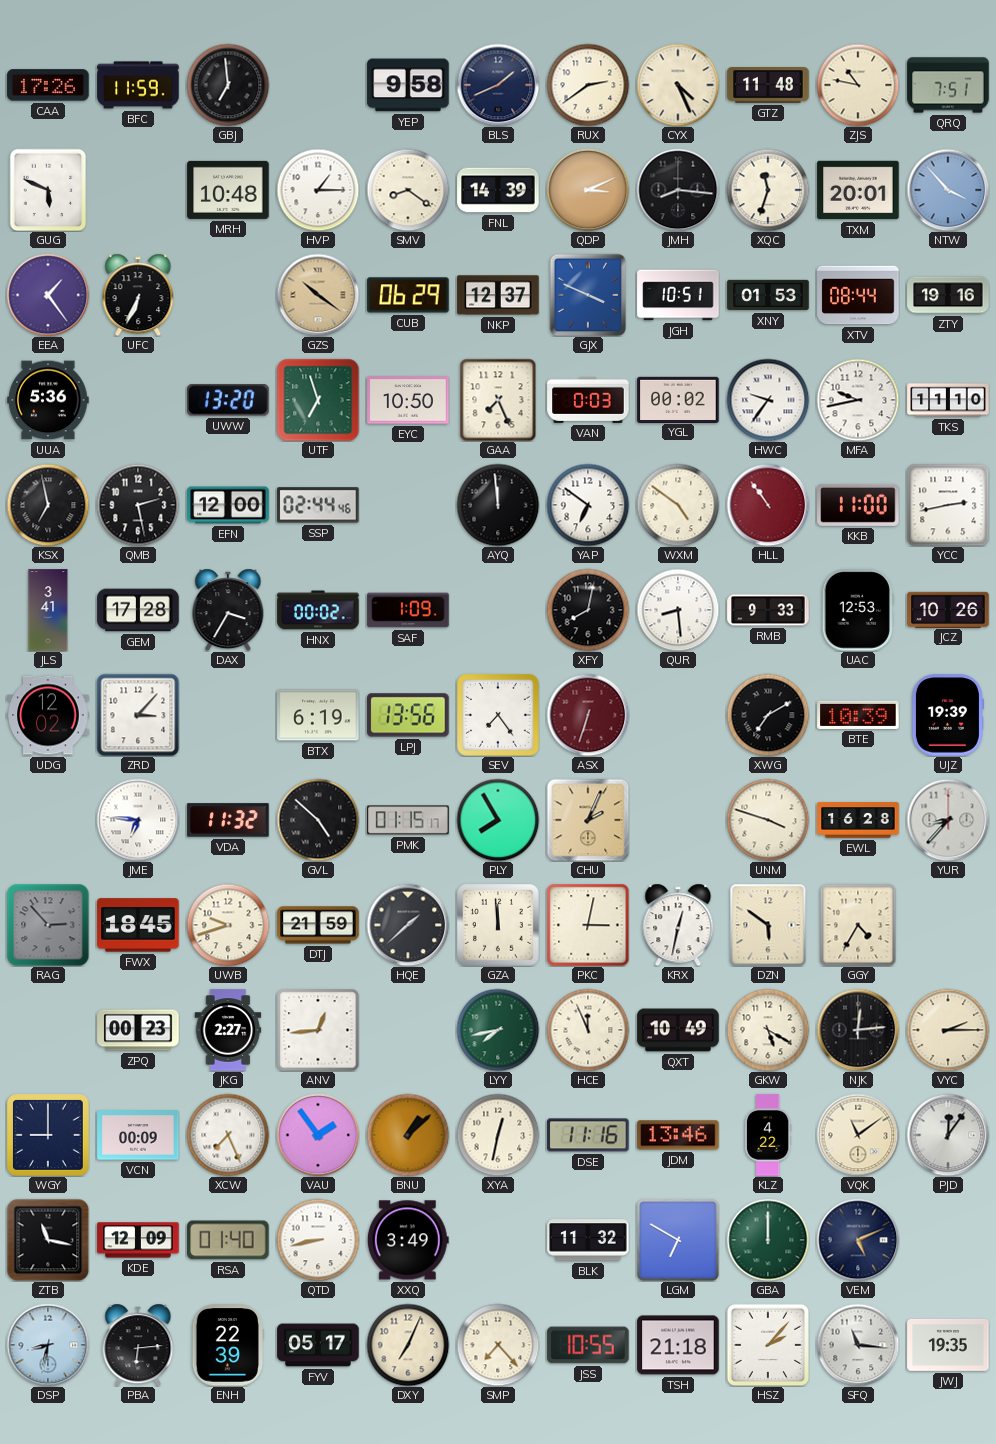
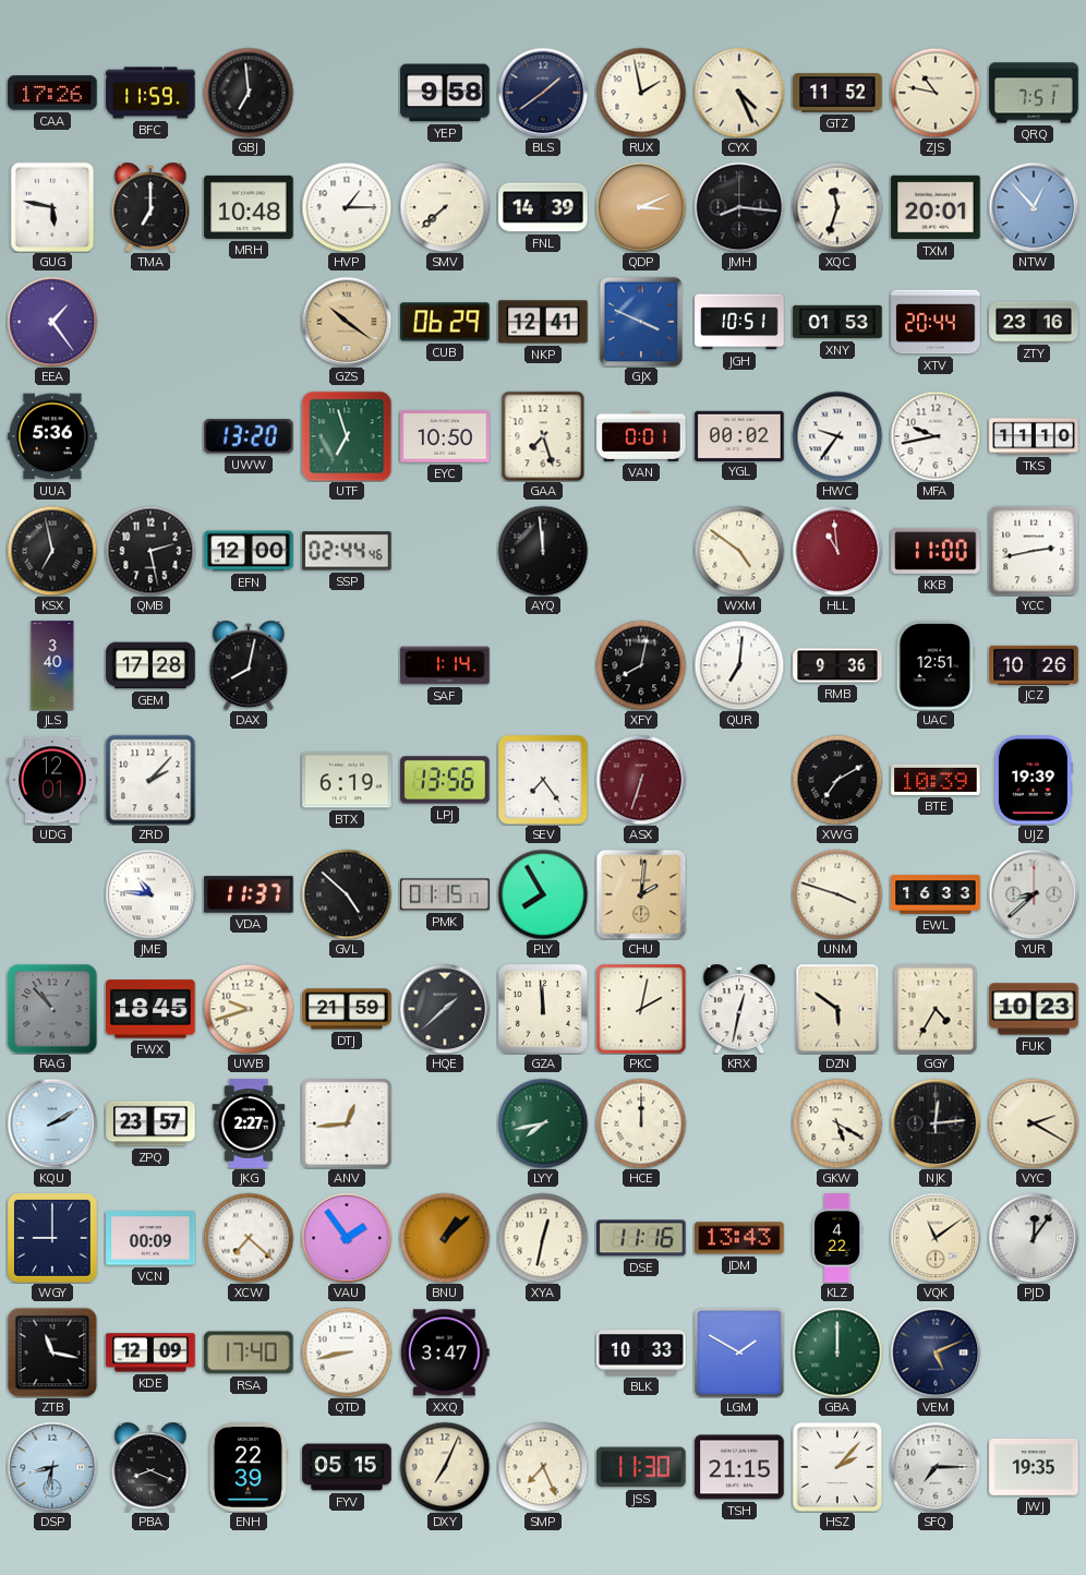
BLS: 1:41 -> 1:39
RUX: 2:39 -> 1:58
GTZ: 11:48 -> 11:52
GUG: 5:49 -> 5:47
TMA: none -> 7:00
SMV: 8:21 -> 7:38
NTW: 3:53 -> 12:53
UFC: 6:34 -> none
NKP: 12:37 -> 12:41
XTV: 08:44 -> 20:44
ZTY: 19:16 -> 23:16
GAA: 7:26 -> 7:27
VAN: 0:03 -> 0:01
YAP: 6:51 -> none
HLL: 10:54 -> 10:59
JLS: 3:41 -> 3:40
DAX: 3:35 -> 8:02
HNX: 00:02 -> none
SAF: 1:09 -> 1:14
QUR: 8:29 -> 7:01
RMB: 9:33 -> 9:36
UAC: 12:53 -> 12:51
UDG: 12:02 -> 12:01
ZRD: 3:07 -> 2:07
JME: 6:46 -> 10:46
VDA: 11:32 -> 11:37
CHU: 2:04 -> 2:01
EWL: 16:28 -> 16:33
YUR: 8:37 -> 8:38
RAG: 2:53 -> 10:53
PKC: 3:02 -> 2:02
FUK: none -> 10:23
KQU: none -> 2:10
ZPQ: 00:23 -> 23:57
HCE: 11:56 -> 12:00
QXT: 10:49 -> none
VYC: 2:15 -> 2:20
XCW: 7:26 -> 7:22
JDM: 13:46 -> 13:43
RSA: 01:40 -> 17:40
XXQ: 3:49 -> 3:47
BLK: 11:32 -> 10:33
LGM: 6:50 -> 1:50
PBA: 6:14 -> 8:19
FYV: 05:17 -> 05:15
SMP: 7:23 -> 7:26
JSS: 10:55 -> 11:30
TSH: 21:18 -> 21:15
SFQ: 11:16 -> 7:15
